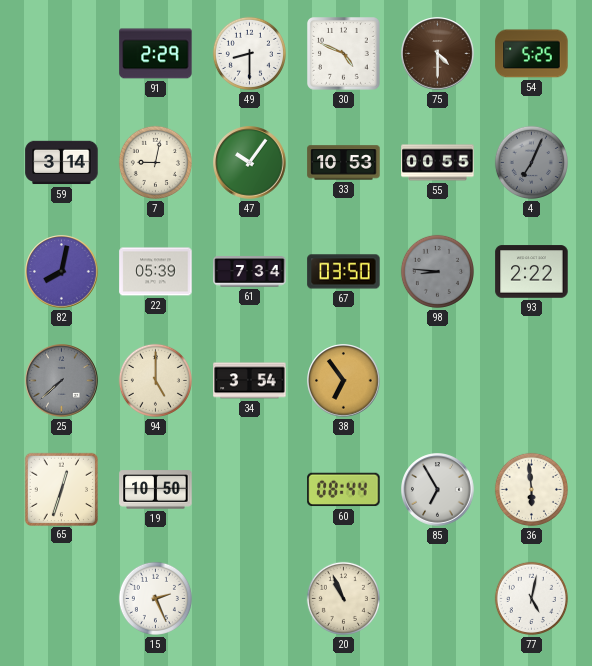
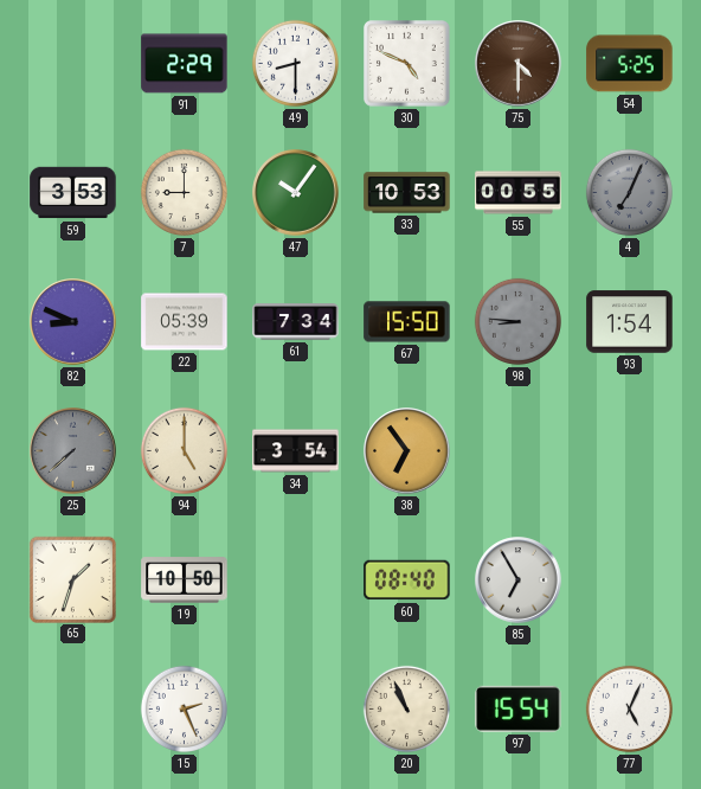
59: 3:14 -> 3:53
7: 9:02 -> 9:00
82: 8:02 -> 8:49
67: 03:50 -> 15:50
93: 2:22 -> 1:54
65: 12:33 -> 1:33
60: 08:44 -> 08:40
36: 5:59 -> none
97: none -> 15:54
77: 5:02 -> 5:04
